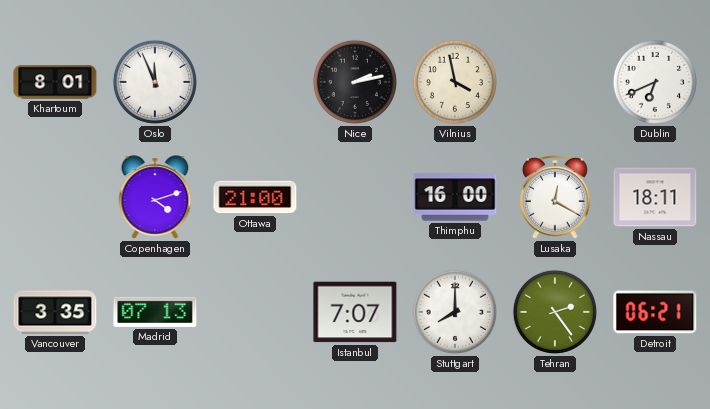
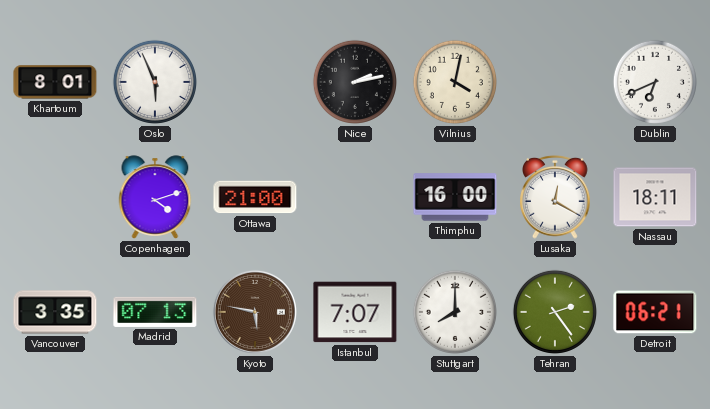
Oslo: 11:56 -> 5:56
Vilnius: 3:58 -> 4:02
Kyoto: none -> 5:47
